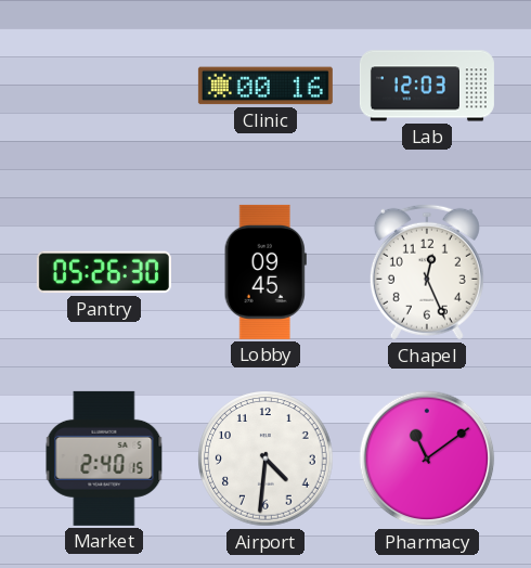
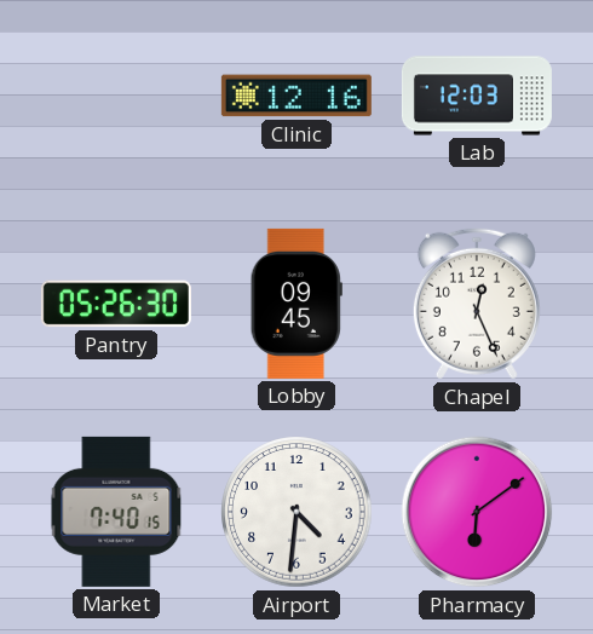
Clinic: 00:16 -> 12:16
Market: 2:40 -> 7:40
Pharmacy: 11:09 -> 6:09
